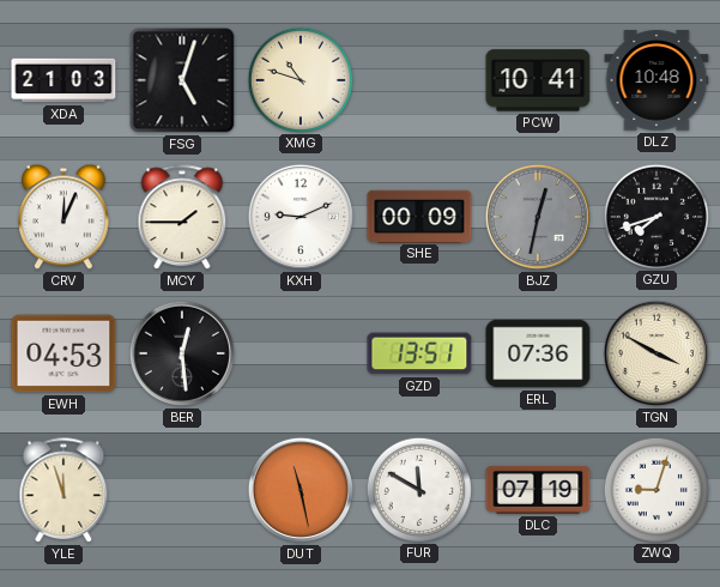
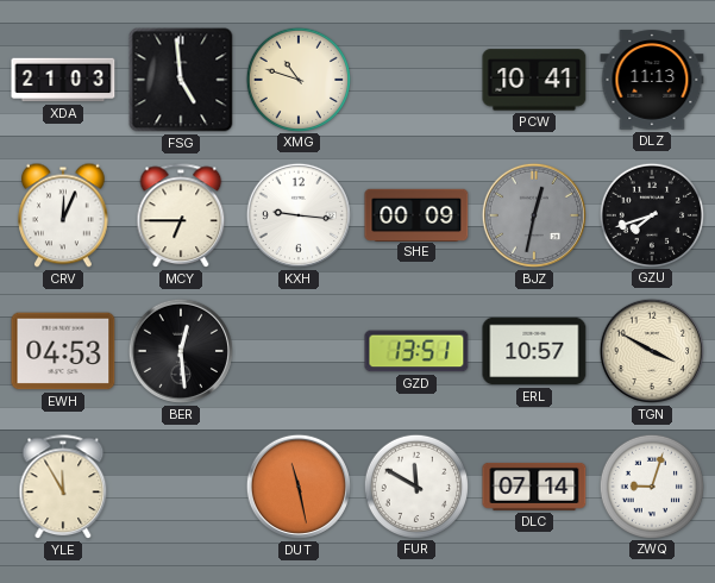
FSG: 5:03 -> 4:59
DLZ: 10:48 -> 11:13
MCY: 1:45 -> 6:45
KXH: 9:11 -> 9:16
ERL: 07:36 -> 10:57
YLE: 11:57 -> 11:55
DLC: 07:19 -> 07:14
